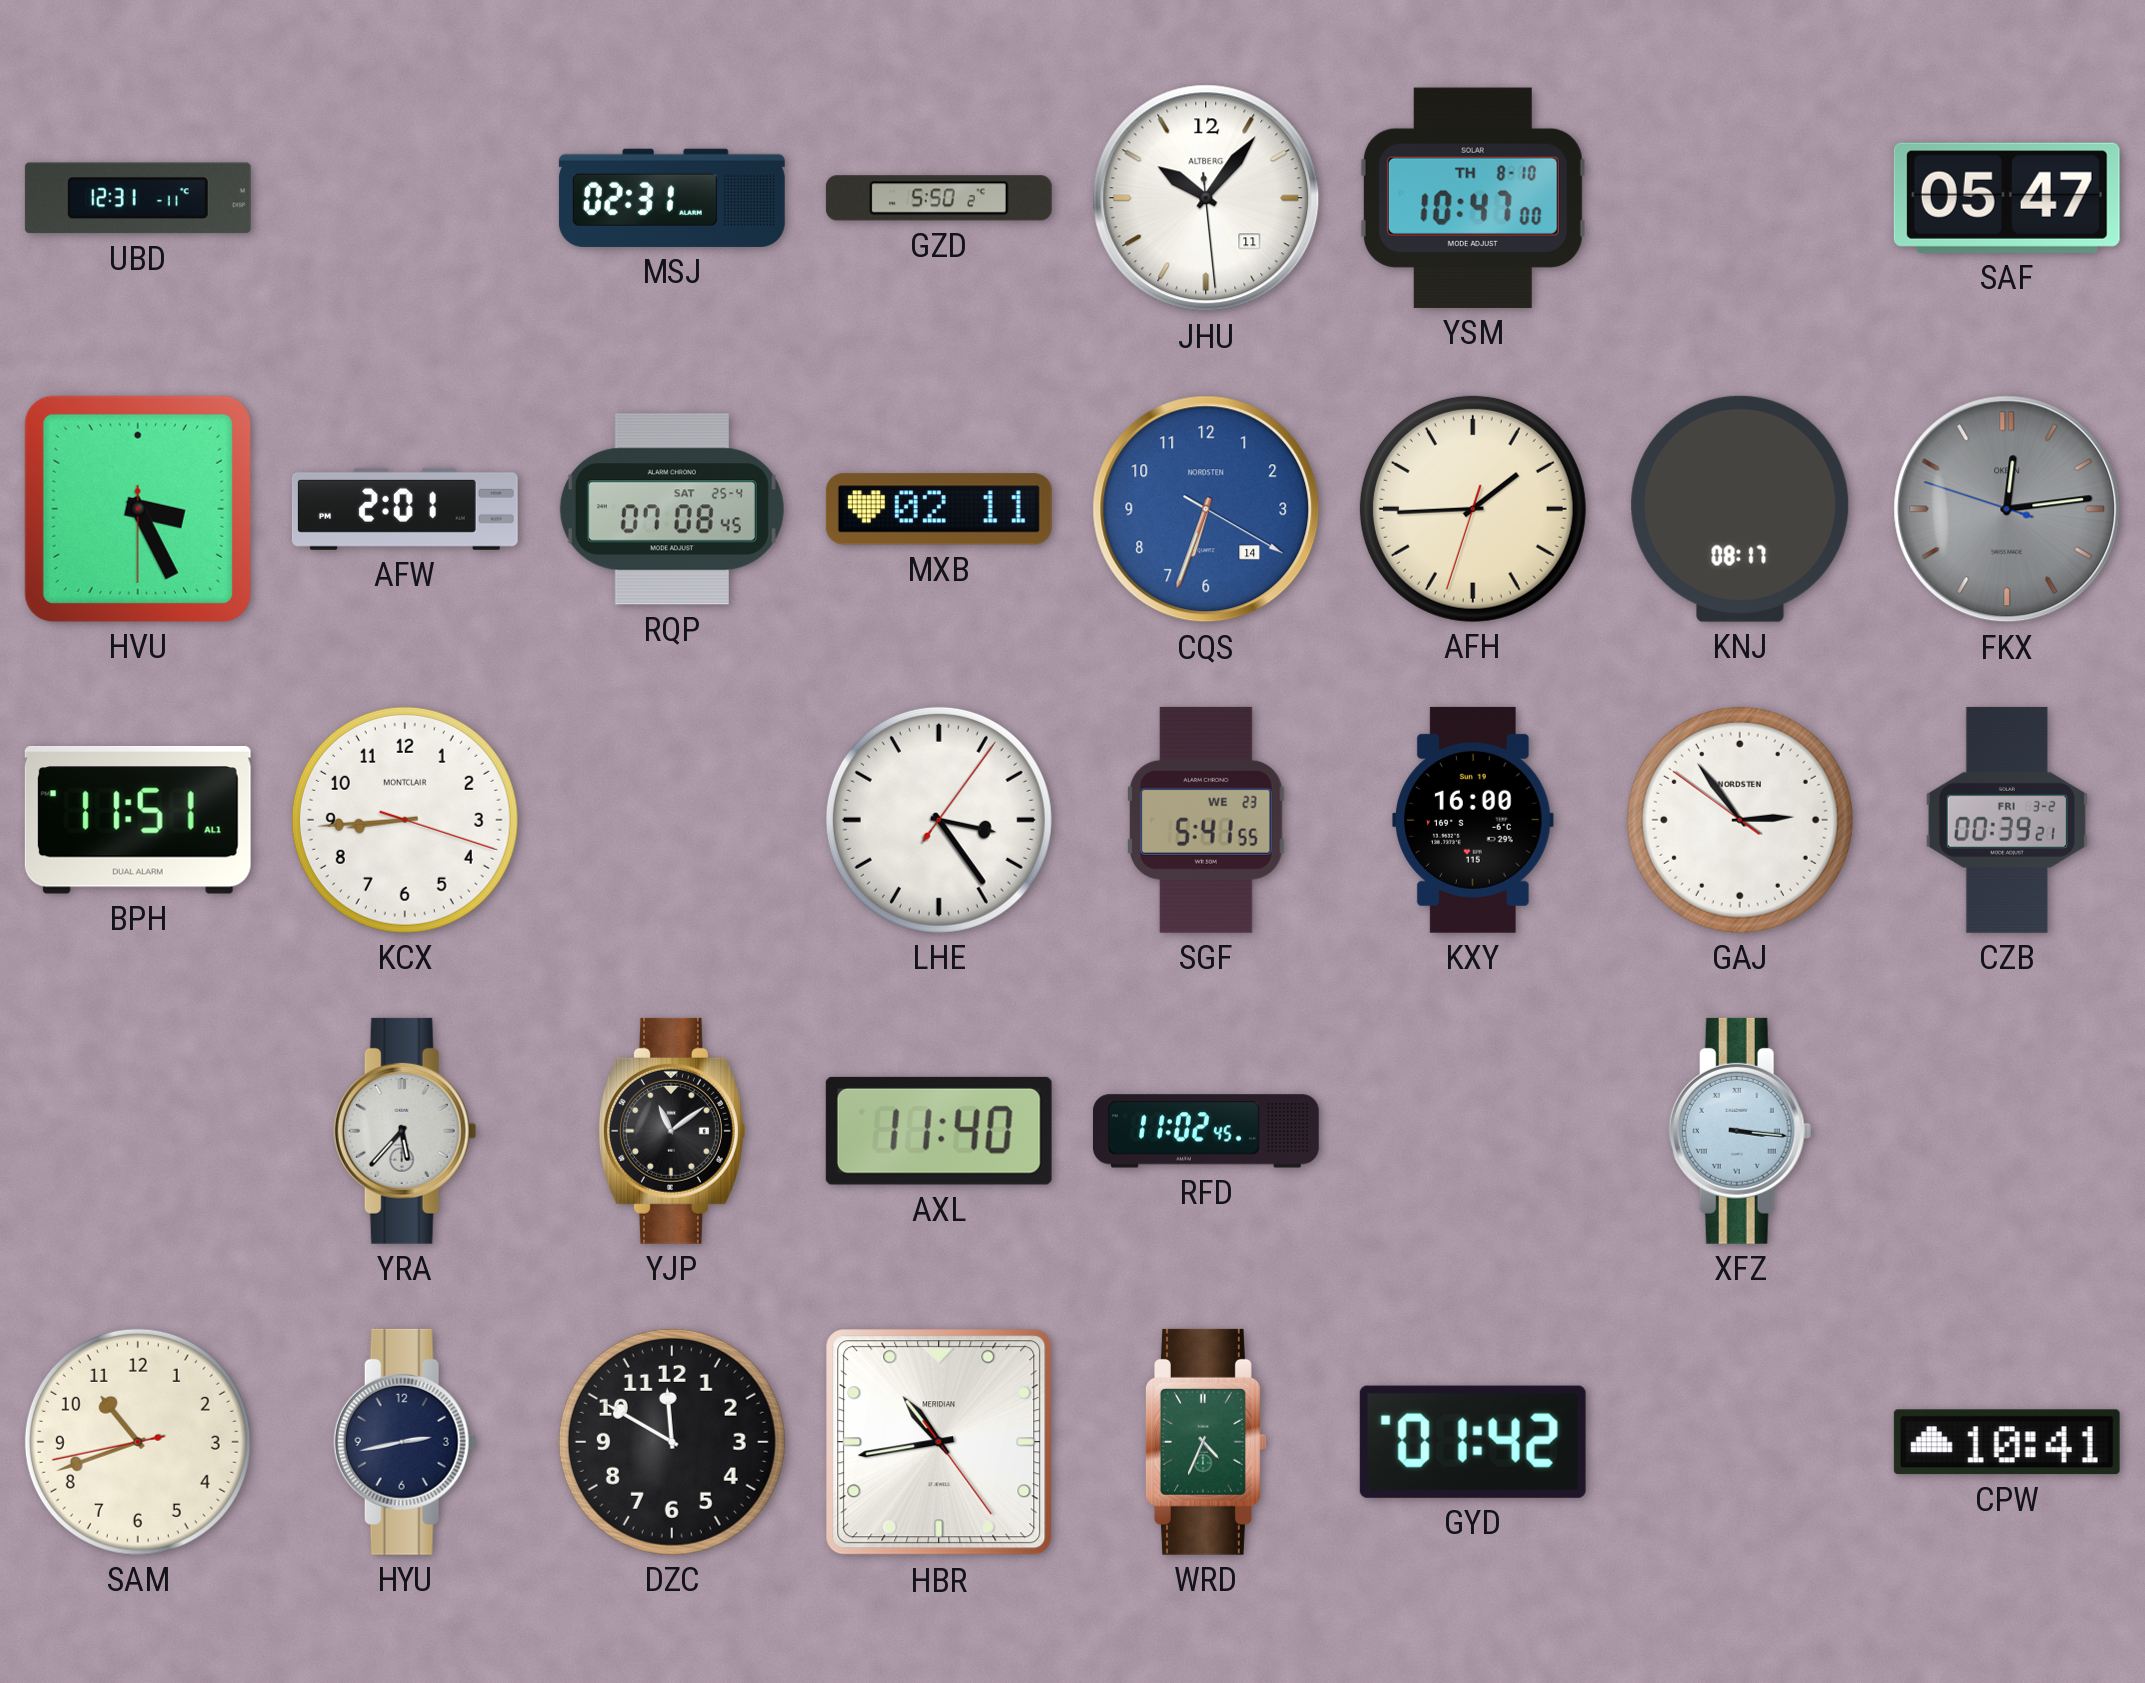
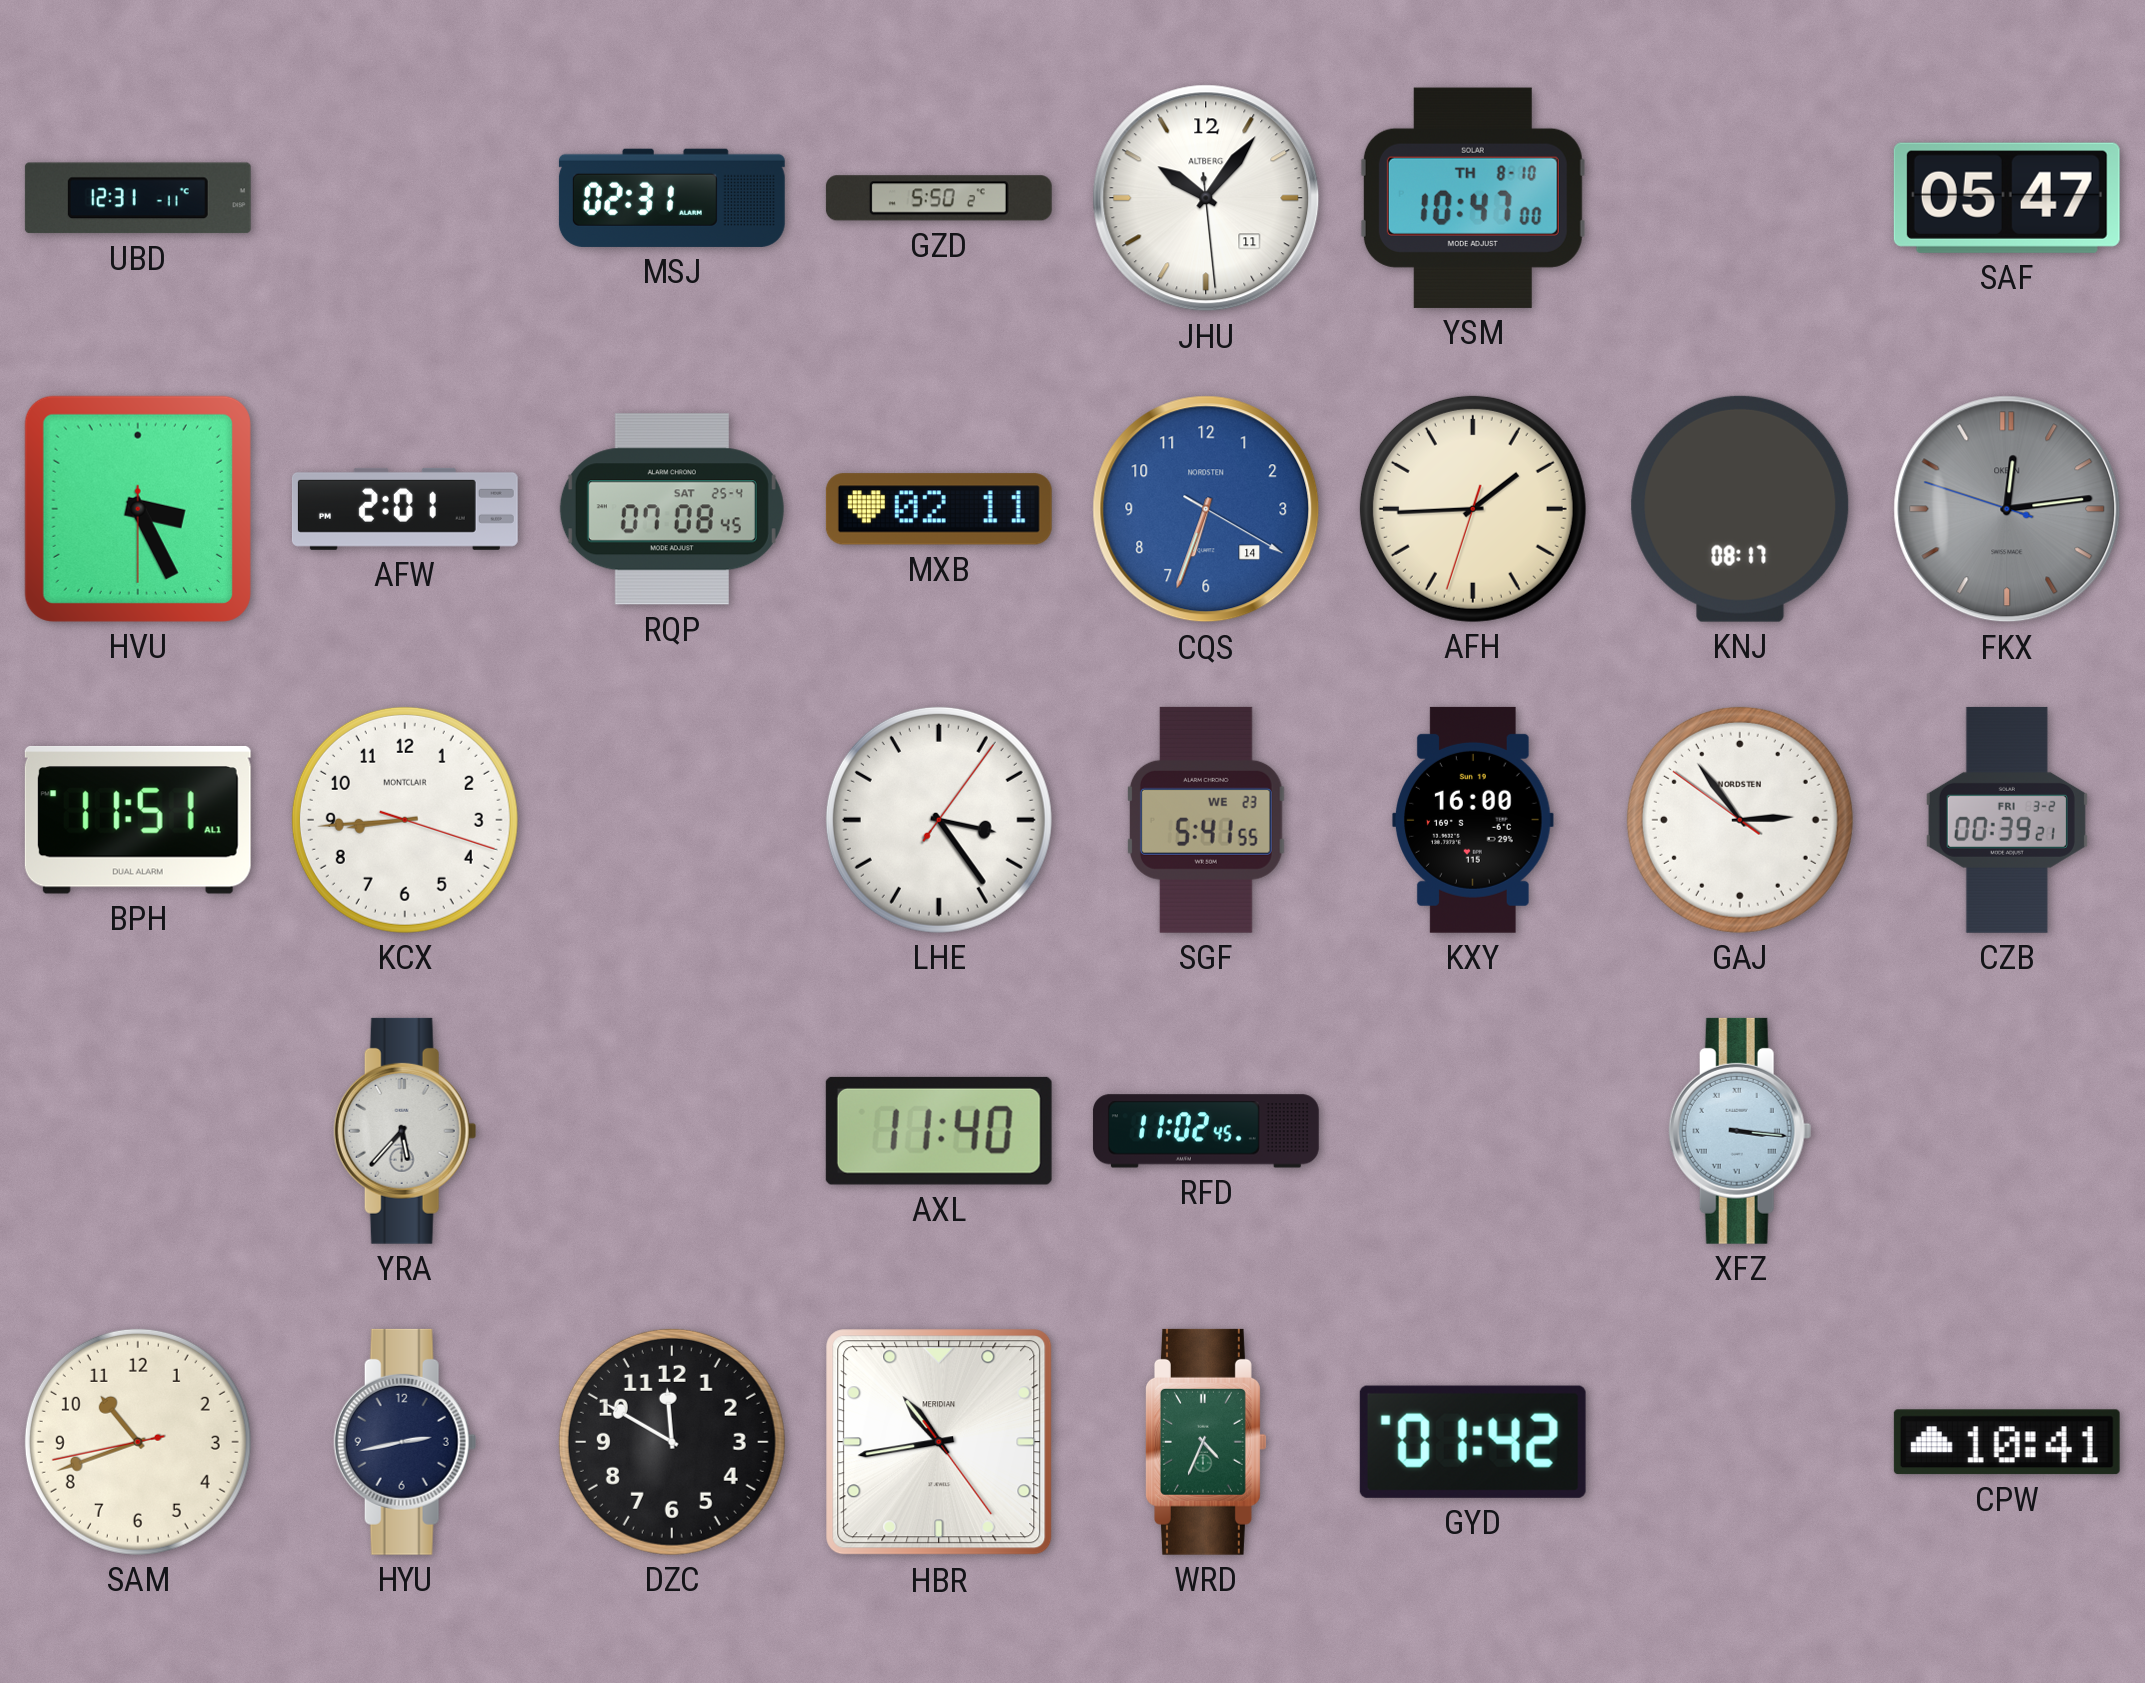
YJP: 11:09 -> none
